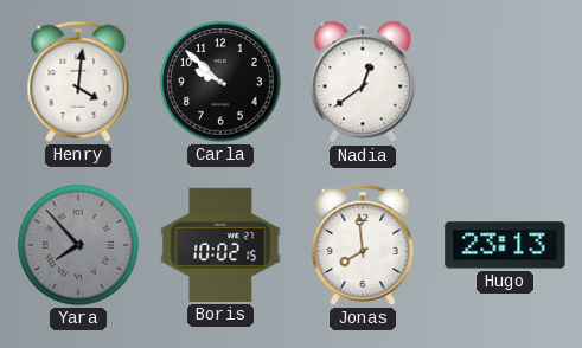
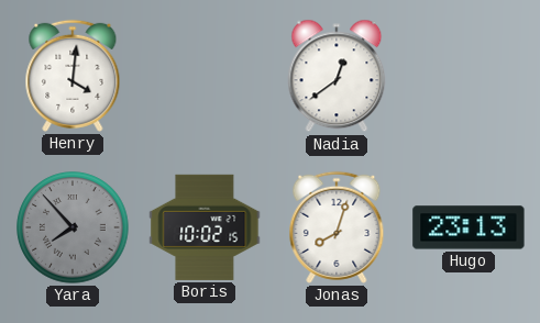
Carla: 9:52 -> none
Jonas: 7:59 -> 8:03
